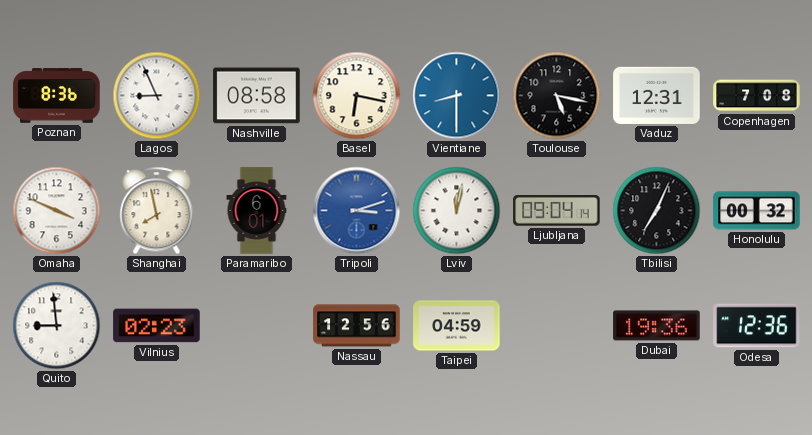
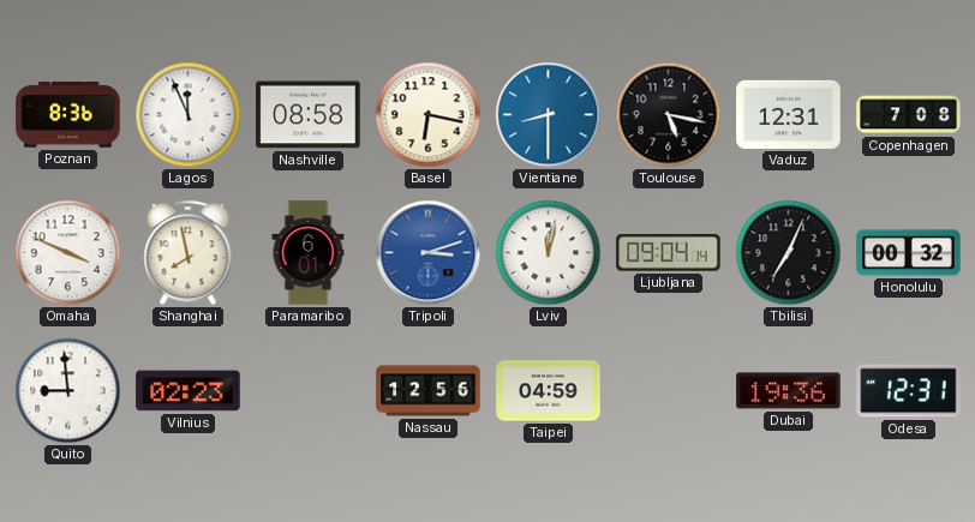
Lagos: 8:56 -> 11:56
Odesa: 12:36 -> 12:31
